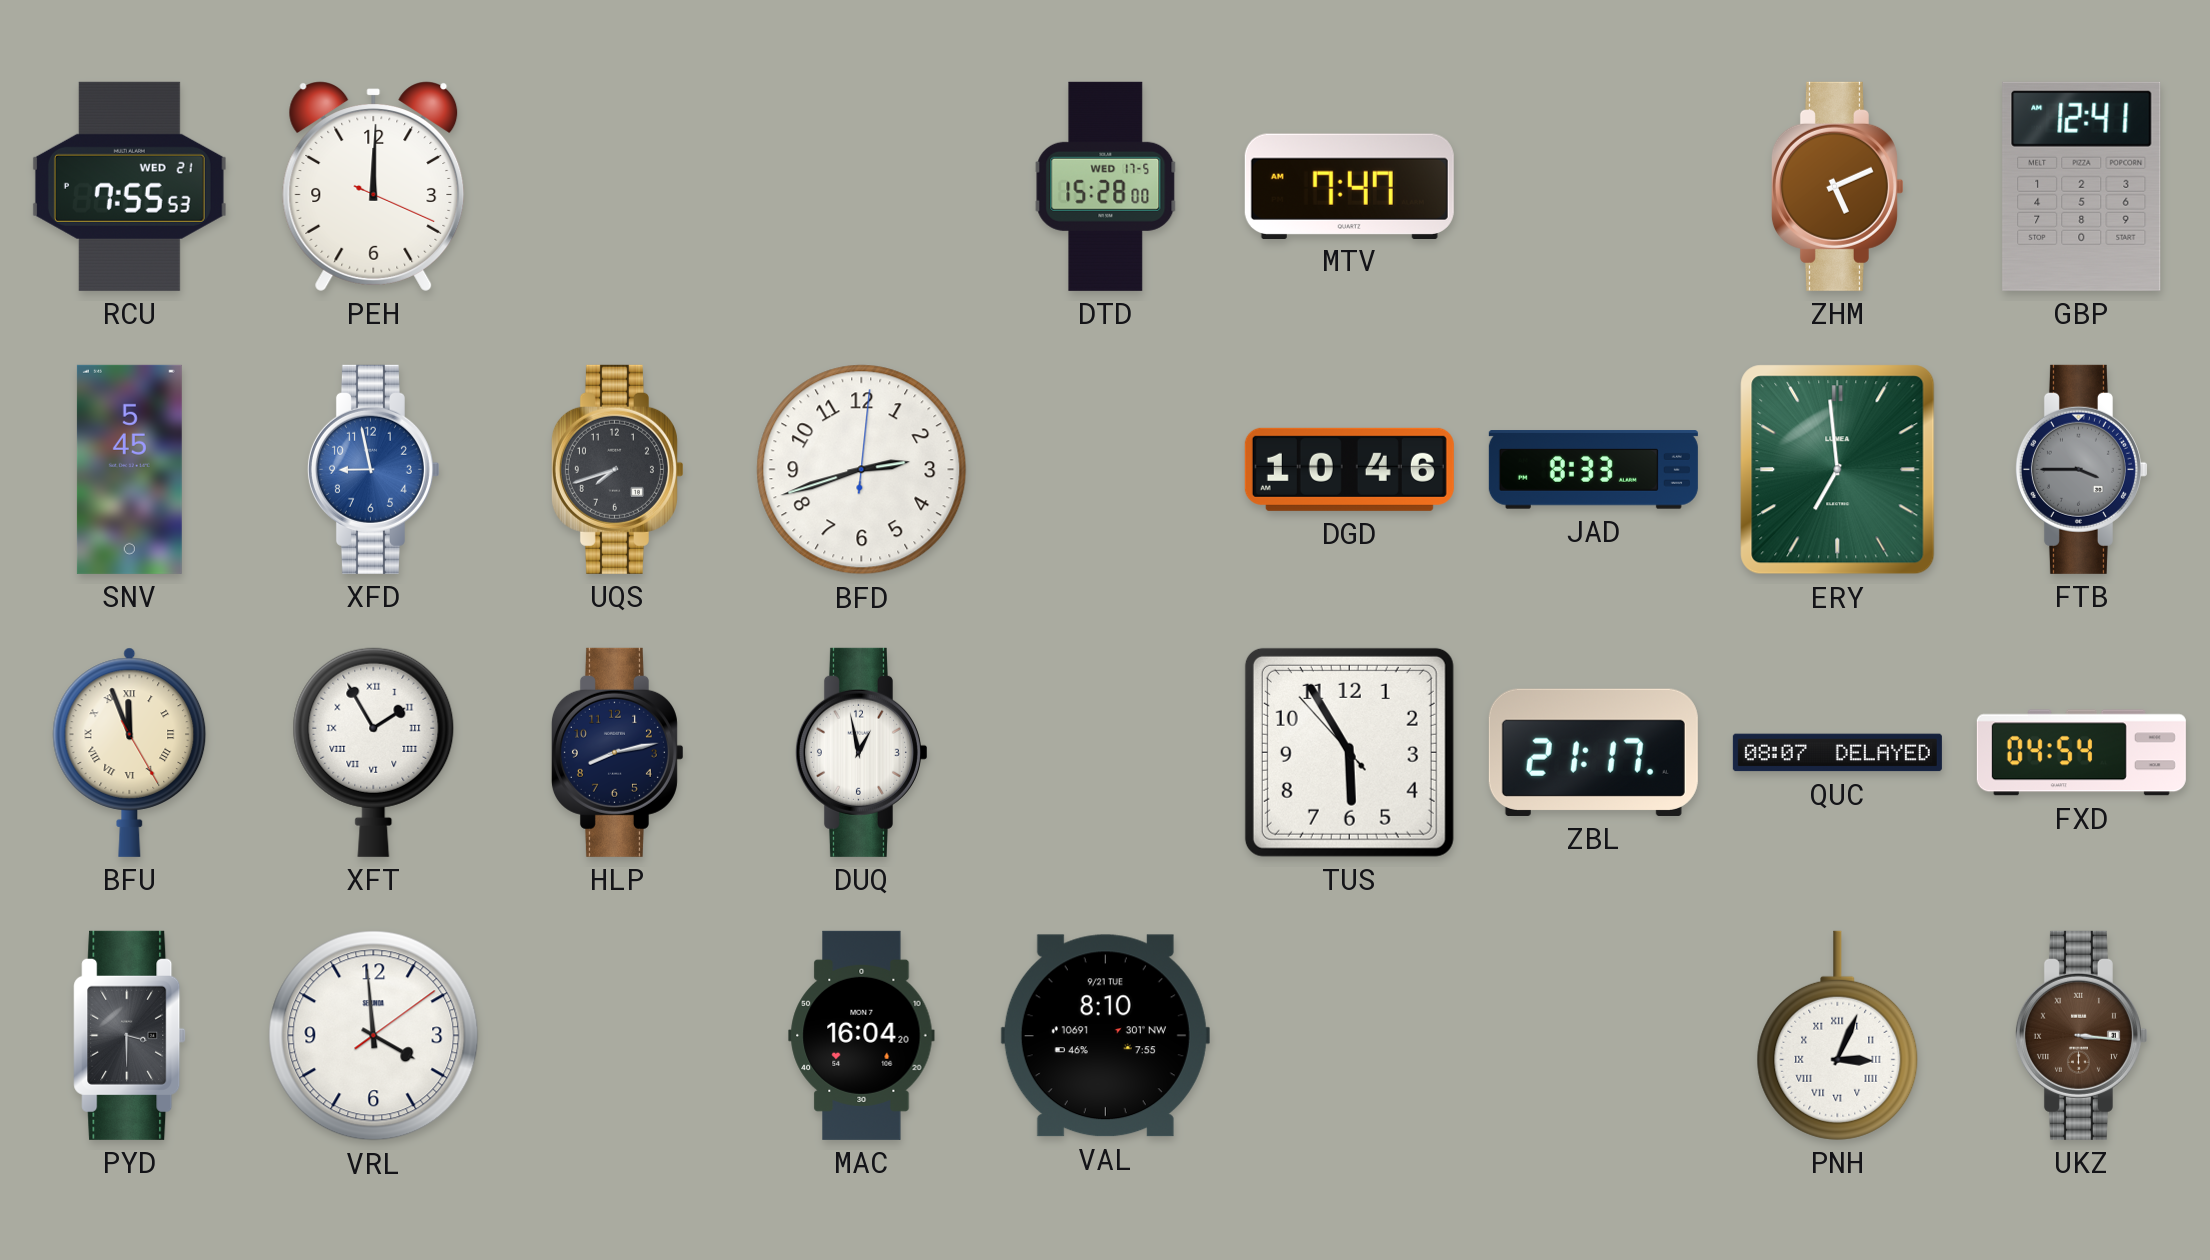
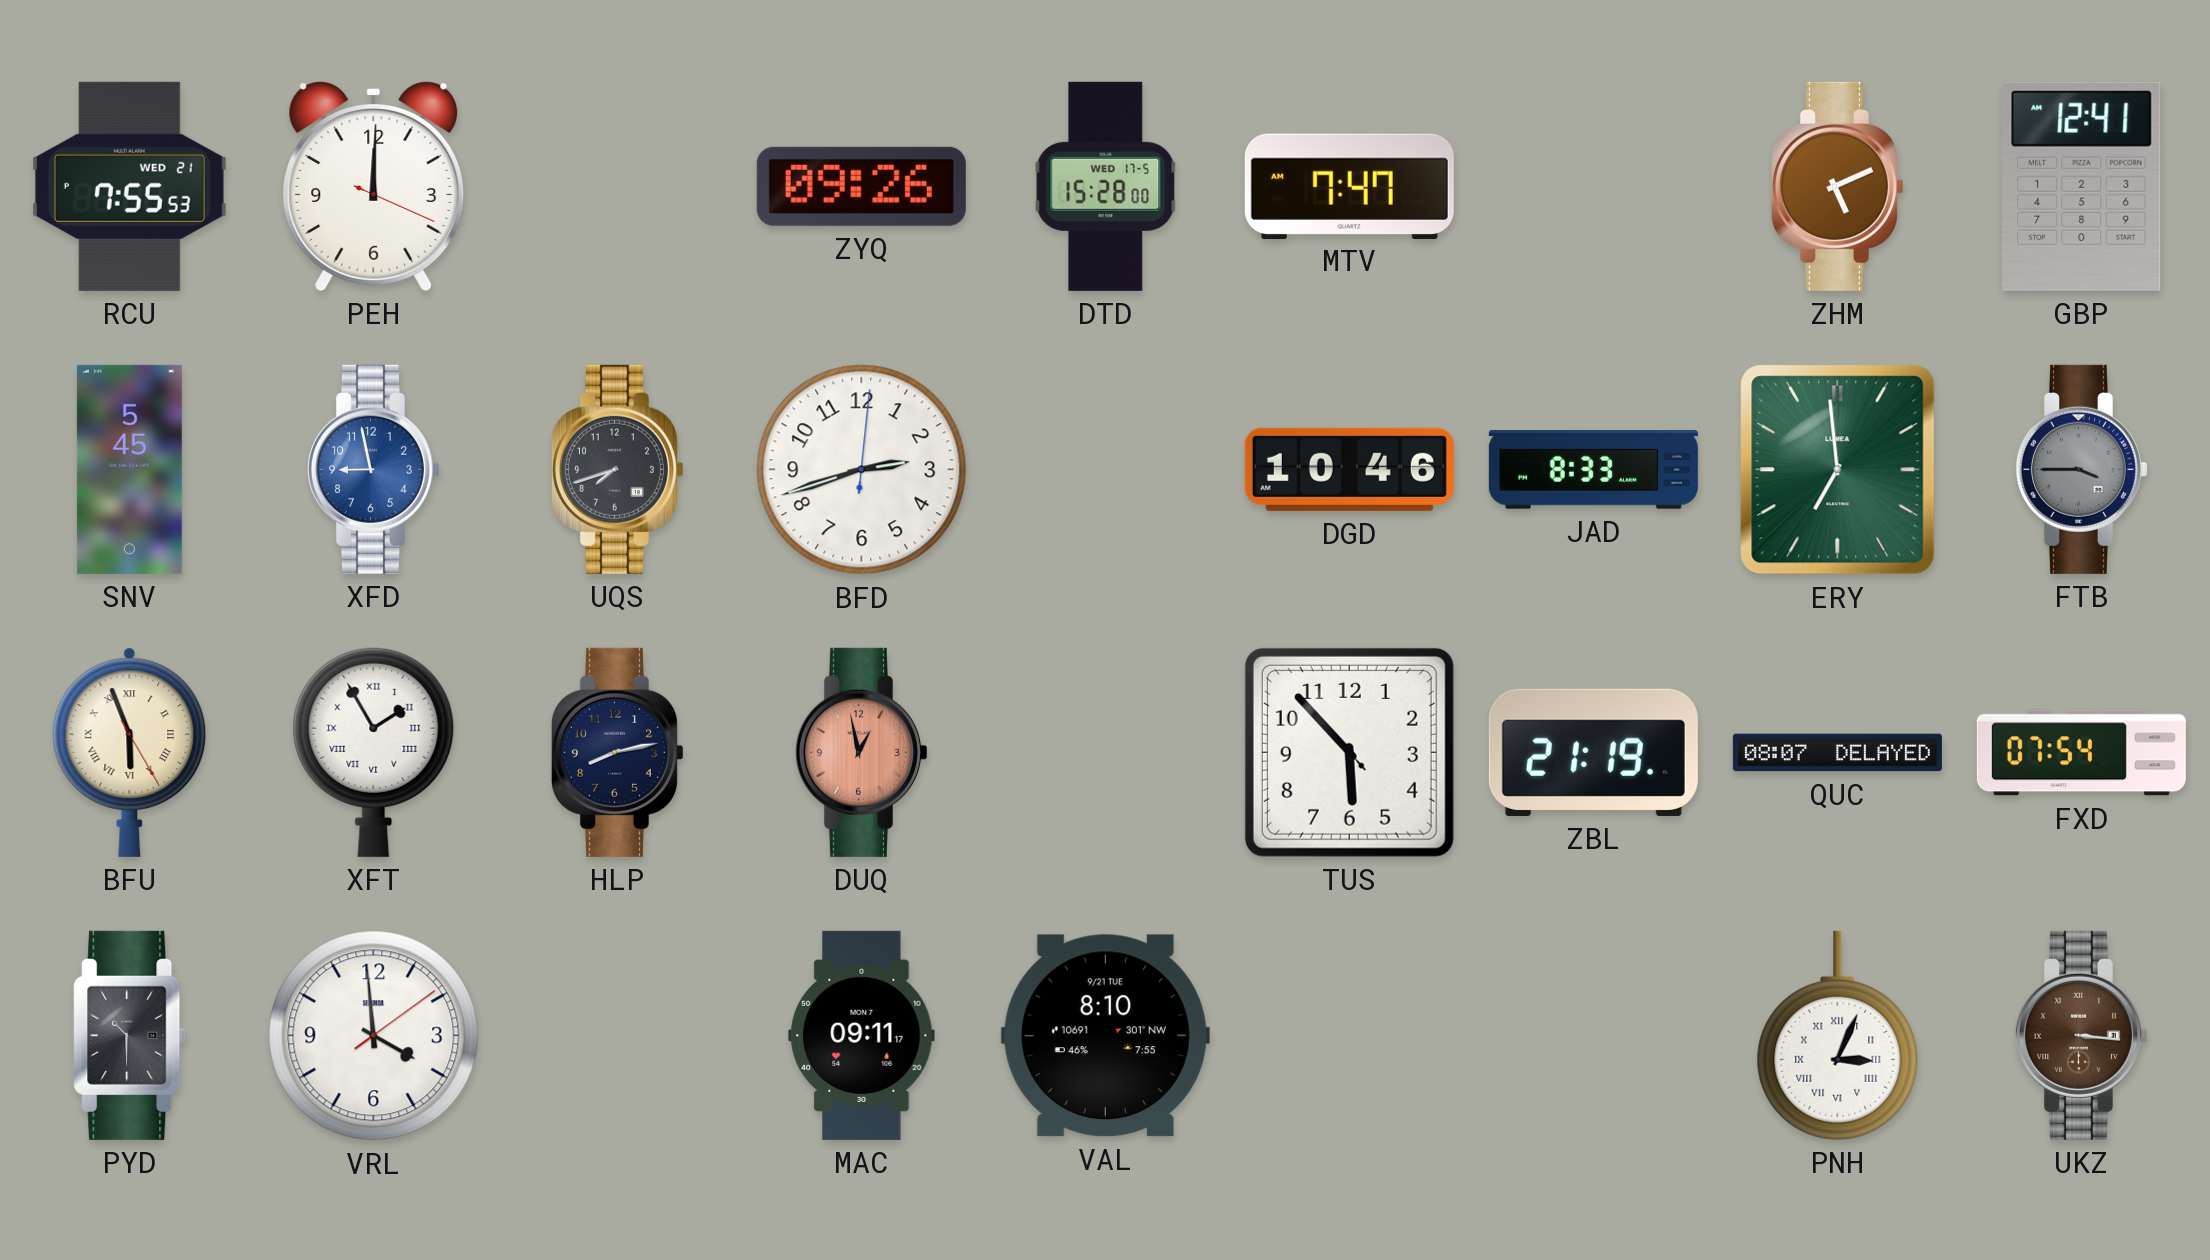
ZYQ: none -> 09:26
BFU: 11:56 -> 5:56
DUQ dial: white -> salmon
TUS: 5:54 -> 5:52
ZBL: 21:17 -> 21:19
FXD: 04:54 -> 07:54
PYD: 3:30 -> 10:30
MAC: 16:04 -> 09:11
